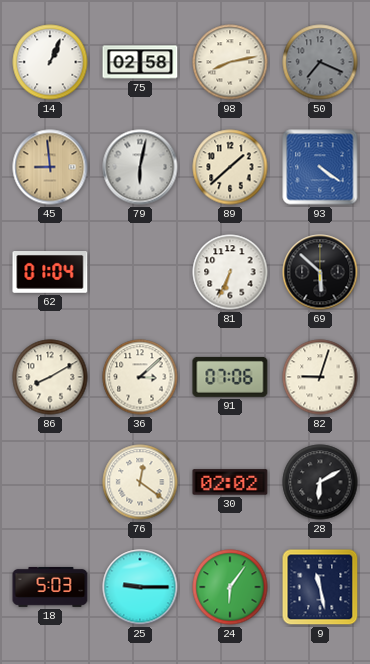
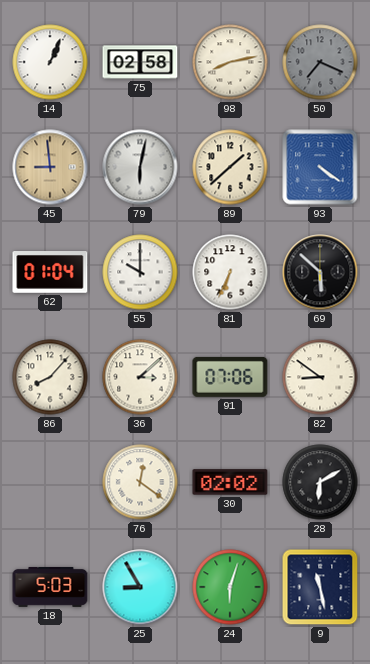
55: none -> 10:00
86: 8:10 -> 8:07
82: 9:03 -> 8:51
25: 9:15 -> 8:55
24: 6:06 -> 6:03
